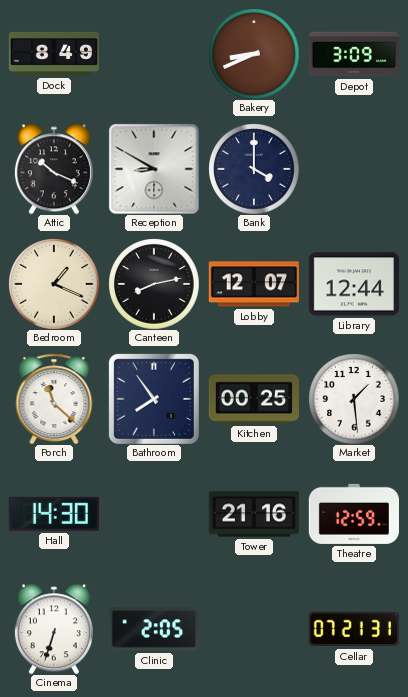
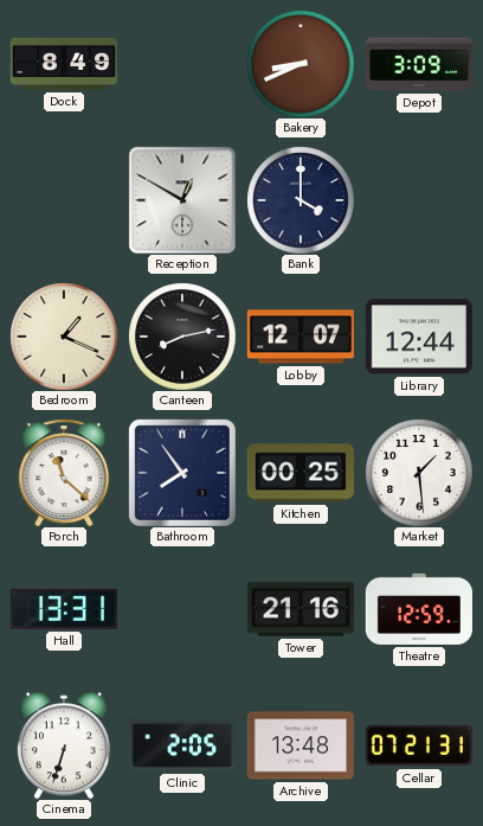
Attic: 10:19 -> none
Reception: 8:50 -> 12:50
Hall: 14:30 -> 13:31
Archive: none -> 13:48
